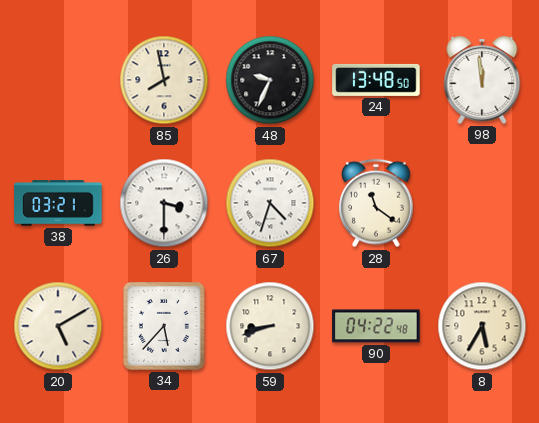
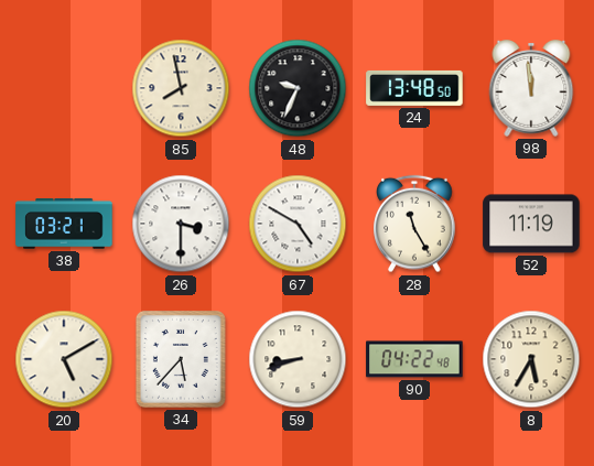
67: 4:33 -> 4:50
28: 11:21 -> 11:25
52: none -> 11:19
